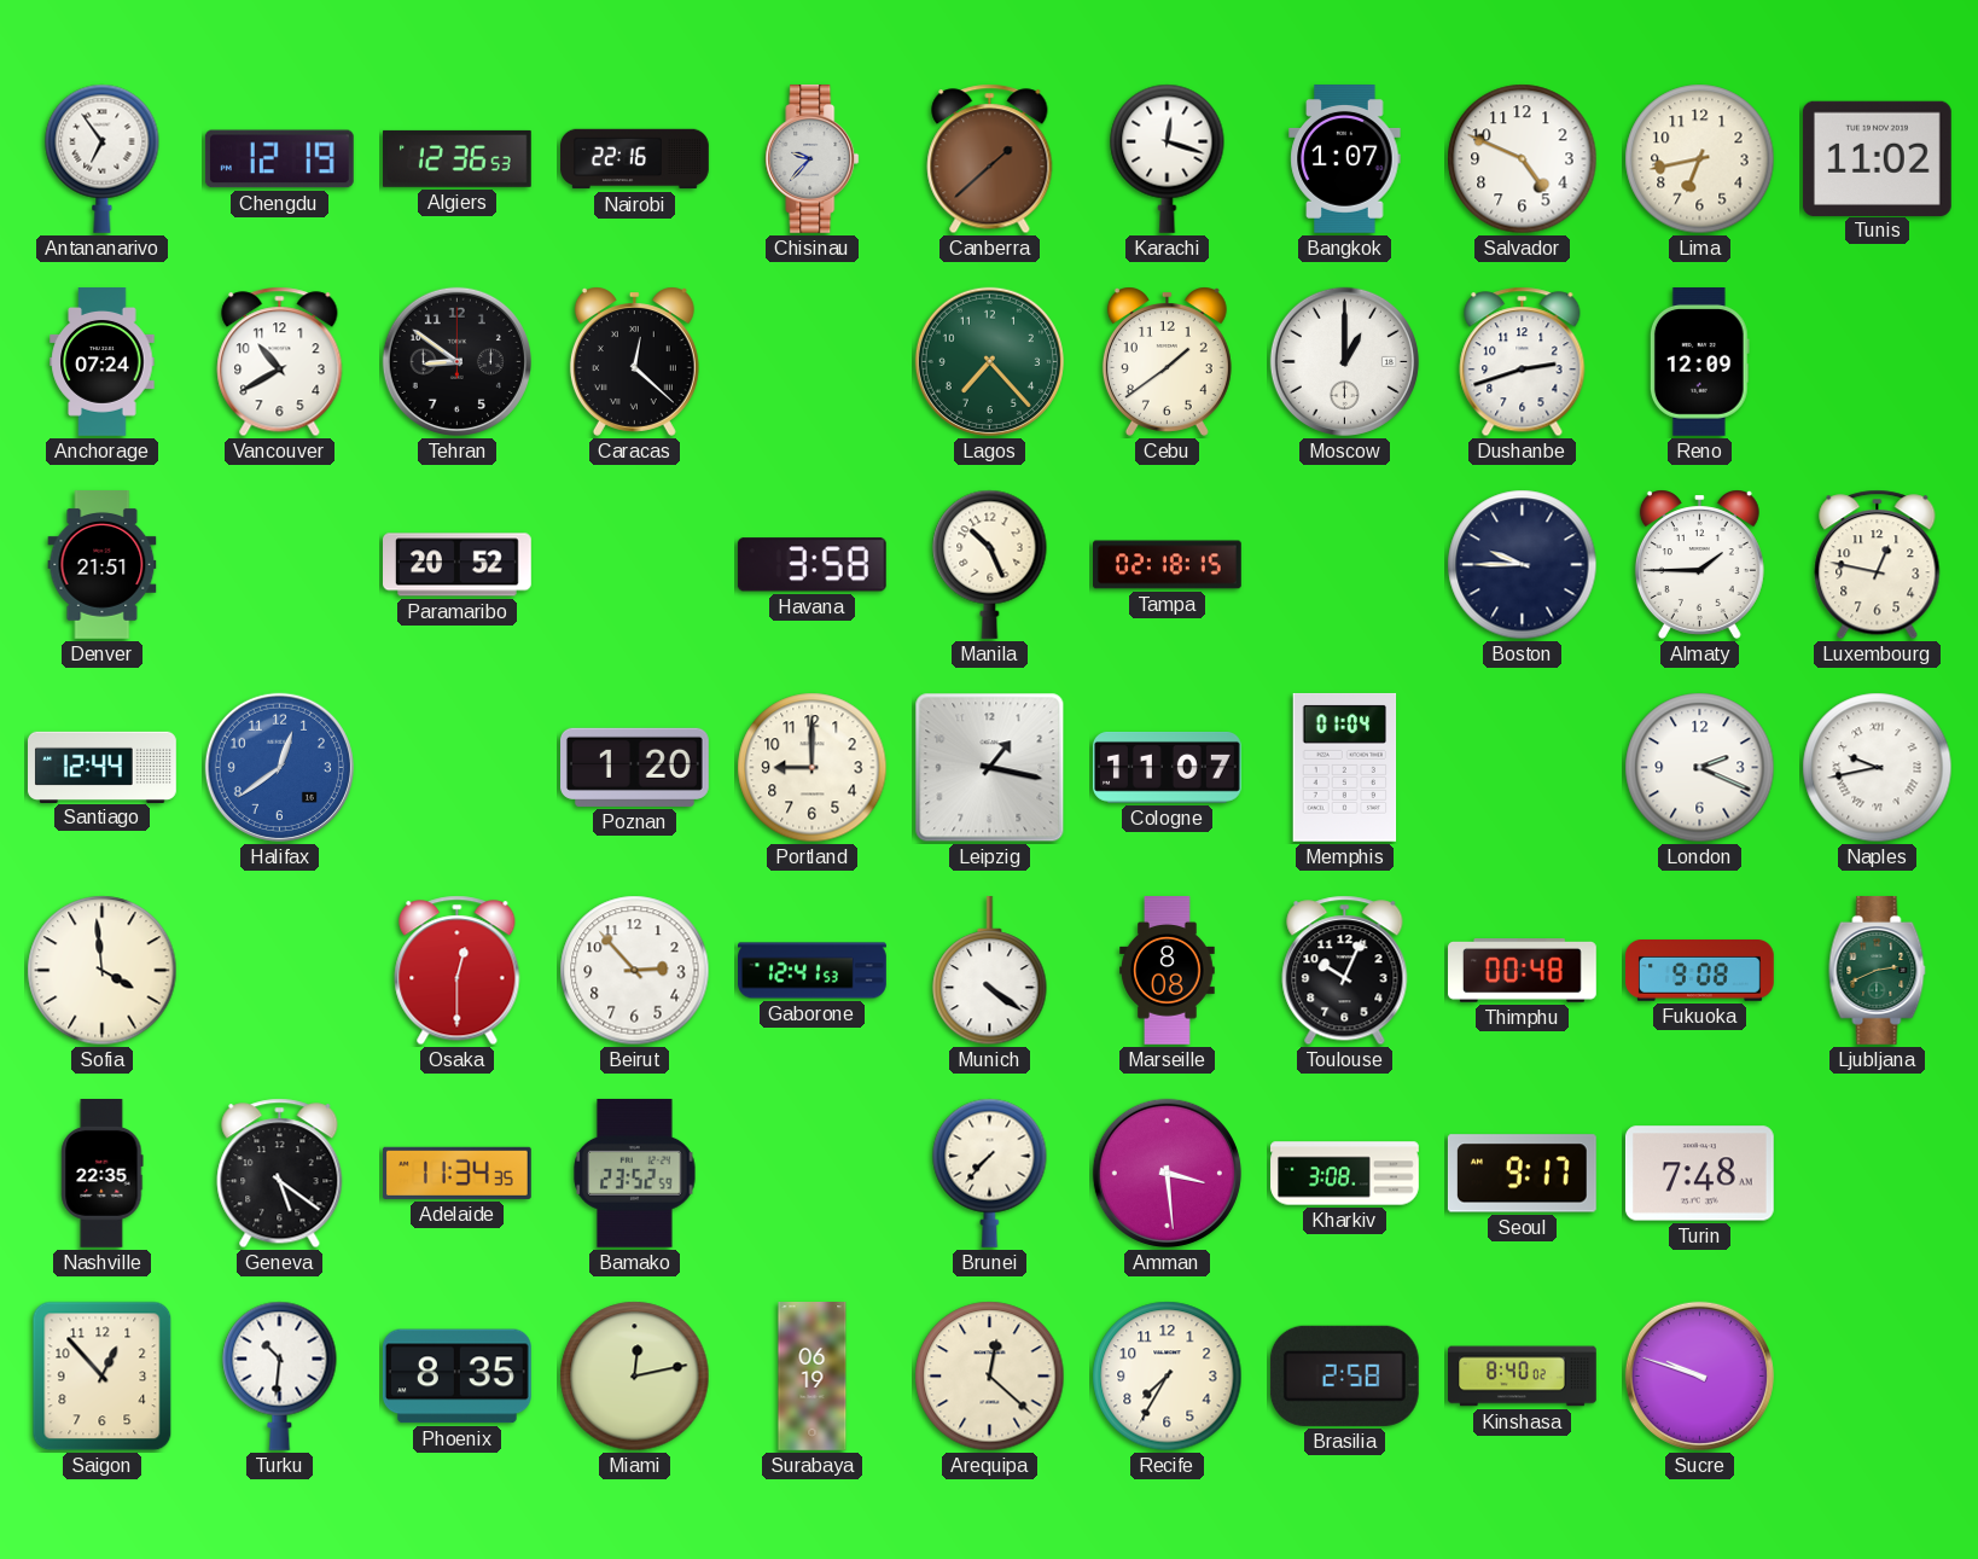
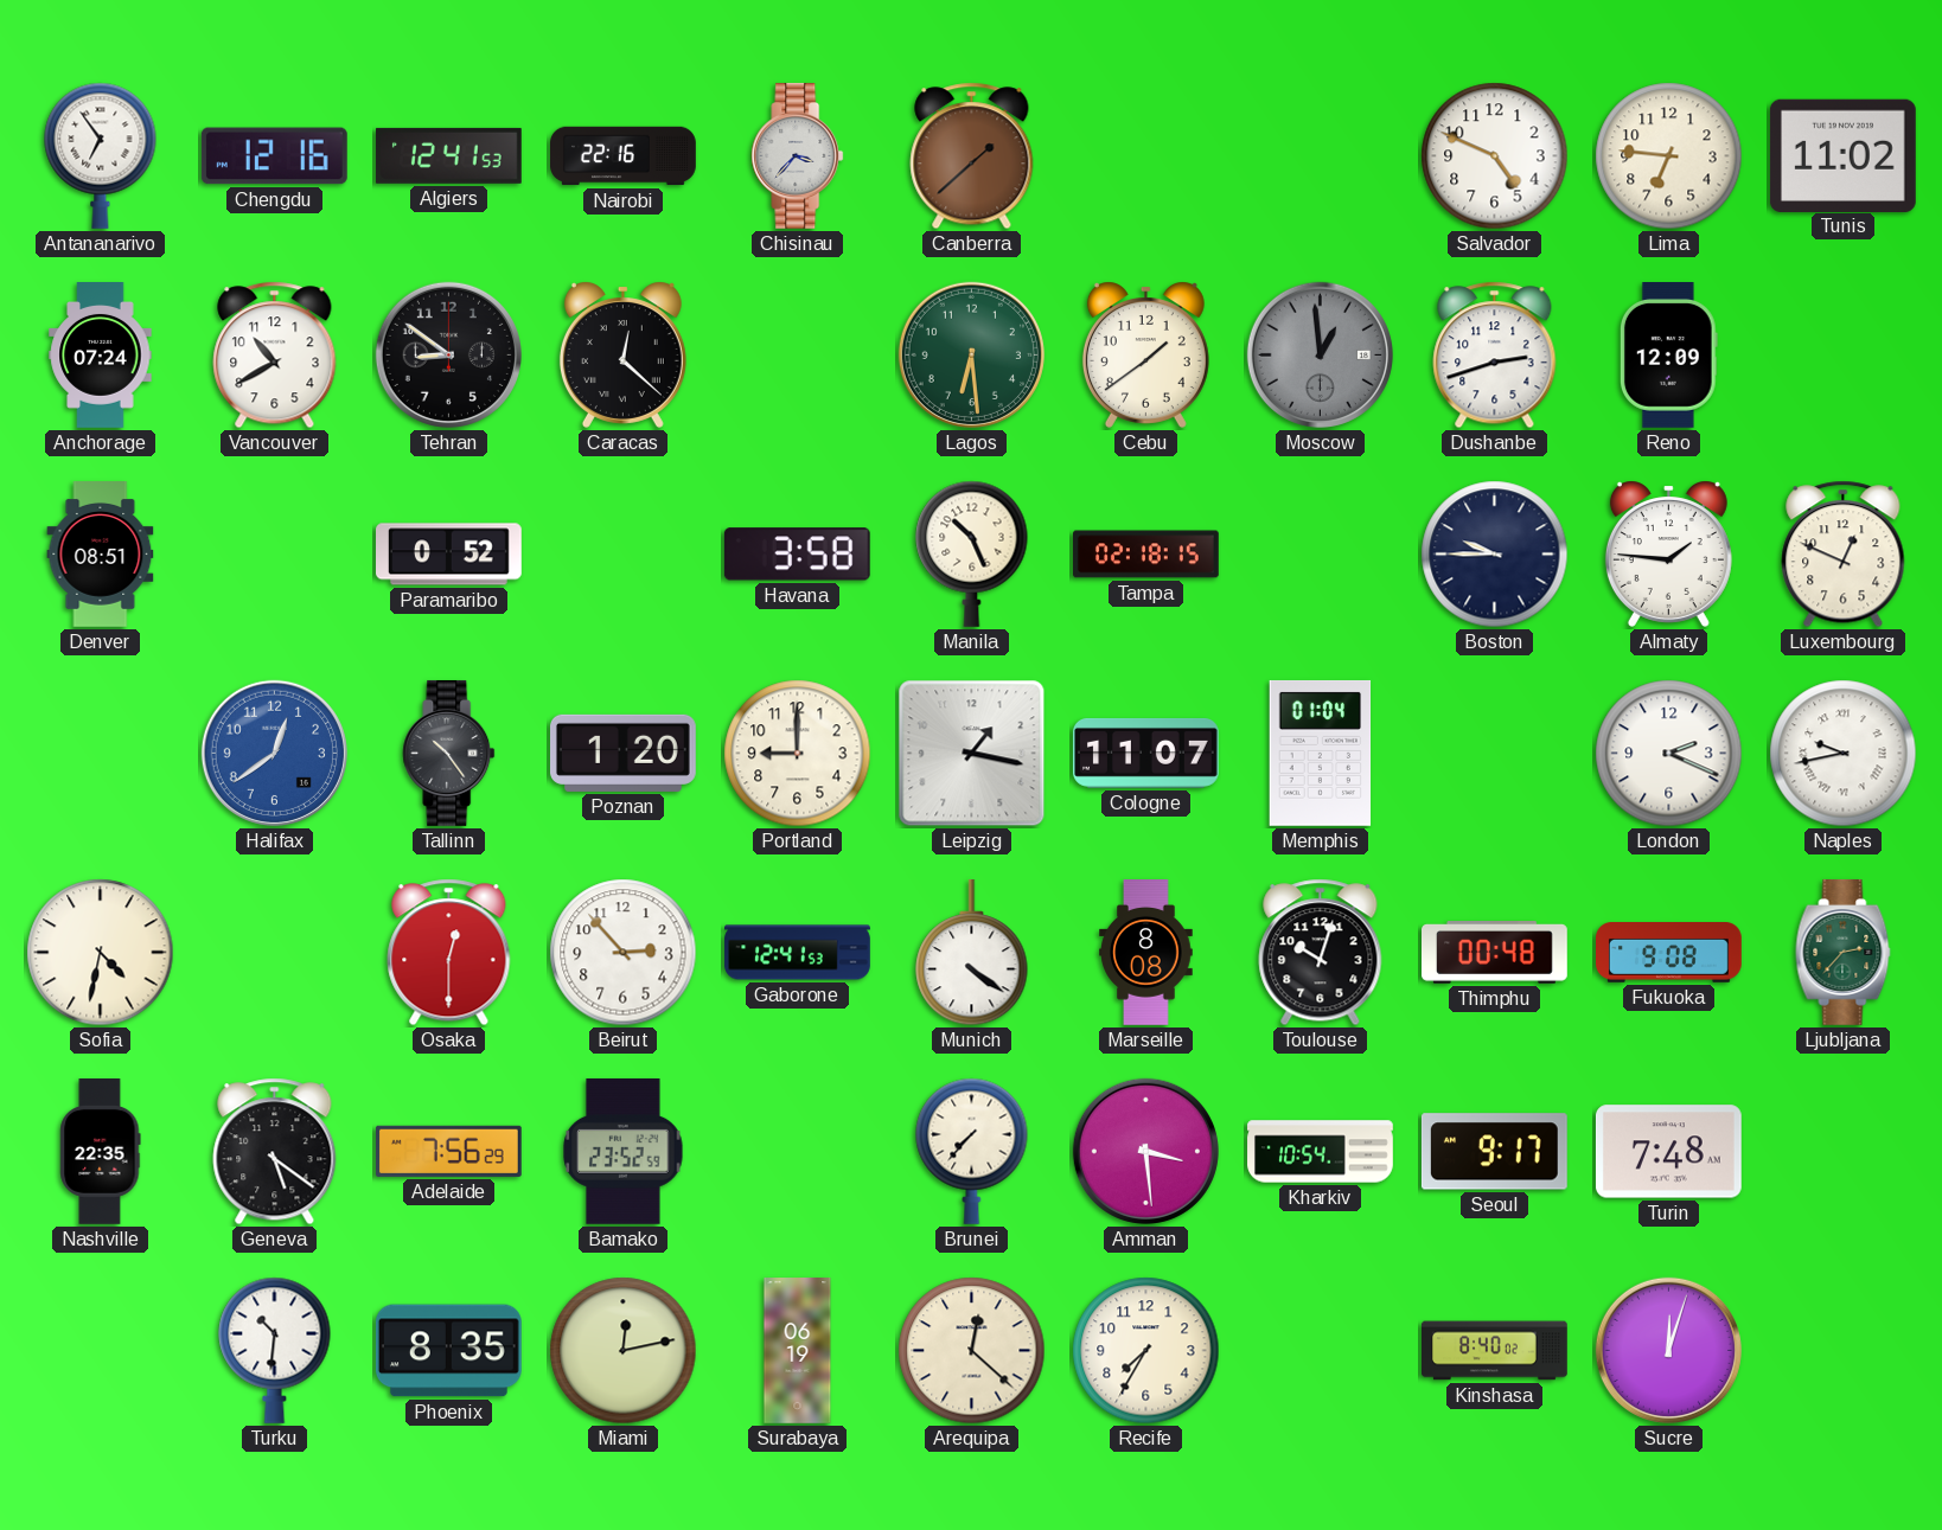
Chengdu: 12:19 -> 12:16
Algiers: 12:36 -> 12:41
Chisinau: 9:37 -> 3:37
Karachi: 12:18 -> none
Bangkok: 1:07 -> none
Lima: 6:43 -> 6:46
Lagos: 7:23 -> 6:29
Moscow: 1:00 -> 12:59
Moscow dial: white -> grey
Denver: 21:51 -> 08:51
Paramaribo: 20:52 -> 0:52
Almaty: 1:45 -> 1:46
Luxembourg: 12:47 -> 12:49
Santiago: 12:44 -> none
Tallinn: none -> 10:24
Sofia: 3:59 -> 4:32
Toulouse: 10:04 -> 10:03
Ljubljana: 2:41 -> 2:37
Adelaide: 11:34 -> 7:56
Kharkiv: 3:08 -> 10:54
Saigon: 12:53 -> none
Brasilia: 2:58 -> none
Sucre: 9:48 -> 12:03
